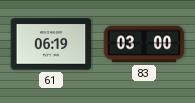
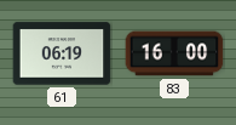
83: 03:00 -> 16:00
